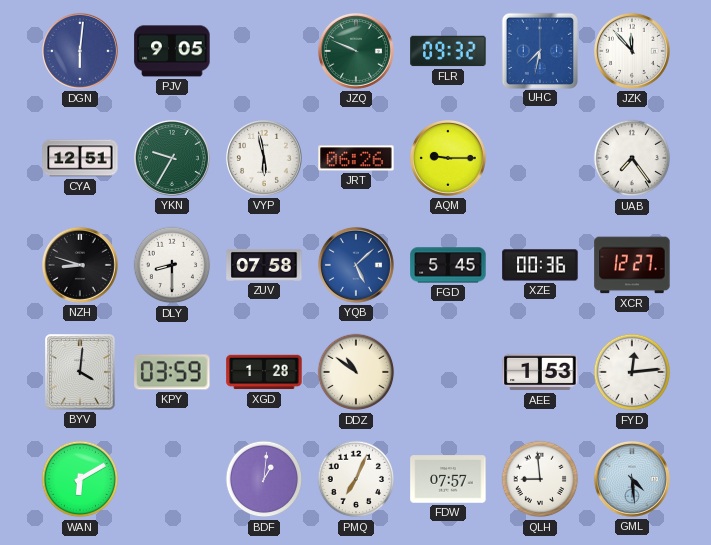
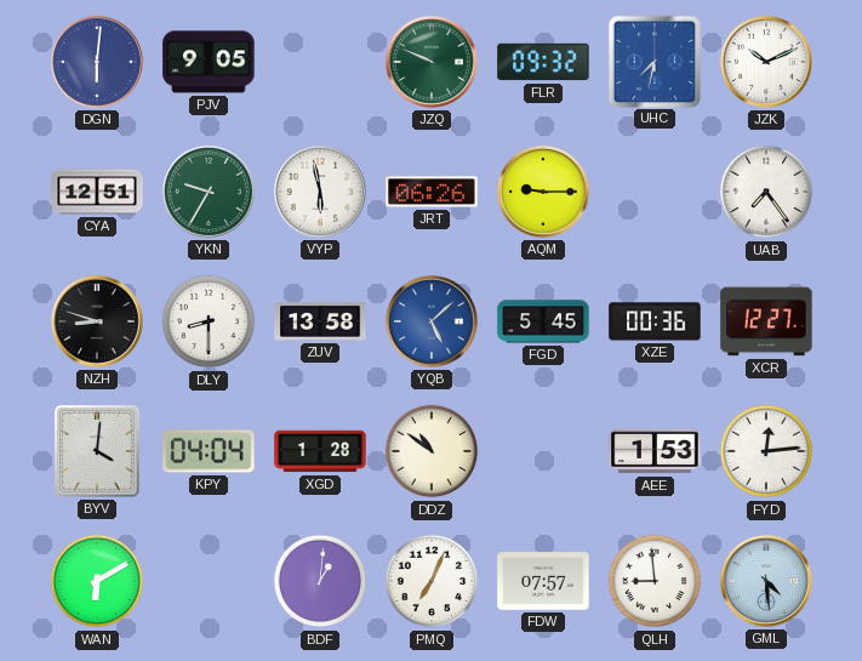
JZK: 11:53 -> 10:11
ZUV: 07:58 -> 13:58
KPY: 03:59 -> 04:04
